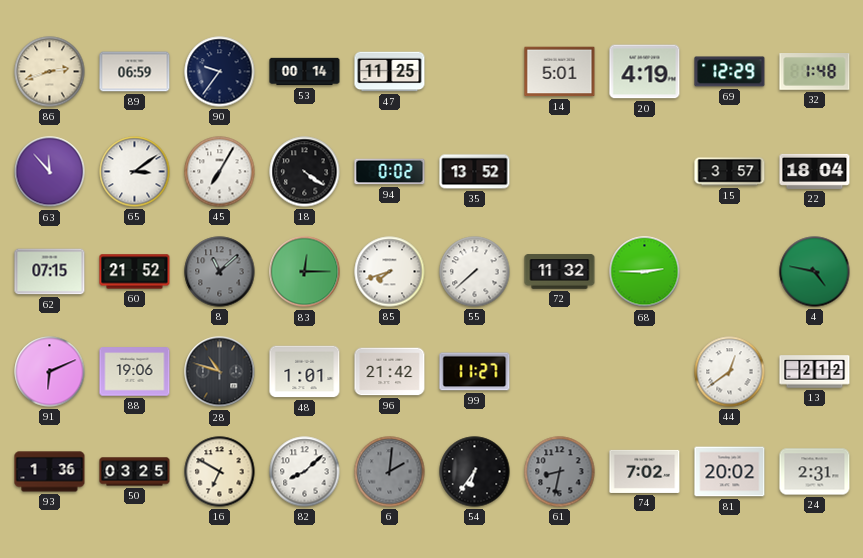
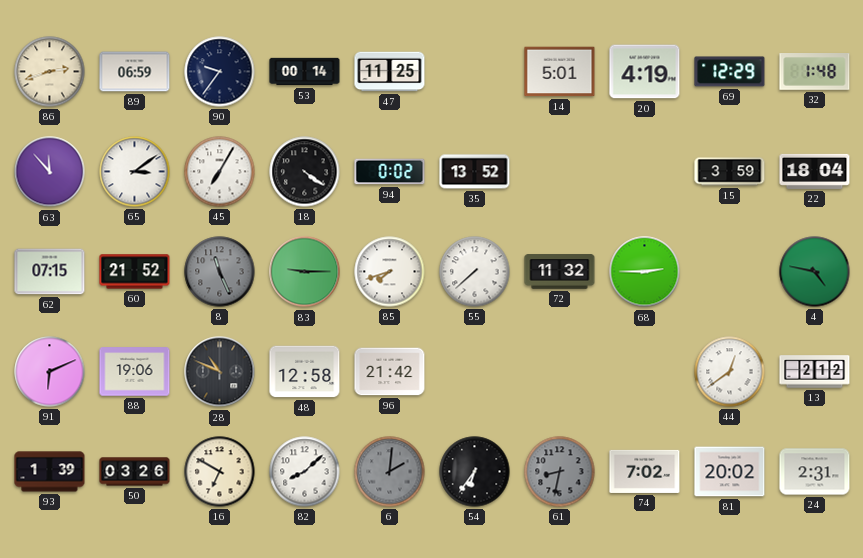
15: 3:57 -> 3:59
8: 11:08 -> 11:26
83: 12:15 -> 9:15
28: 10:48 -> 10:49
48: 1:01 -> 12:58
99: 11:27 -> none
93: 1:36 -> 1:39
50: 03:25 -> 03:26
